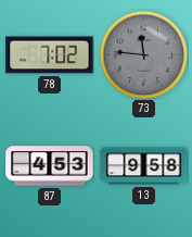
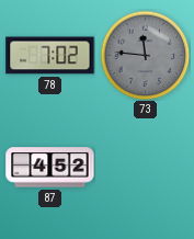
87: 4:53 -> 4:52
13: 9:58 -> none
